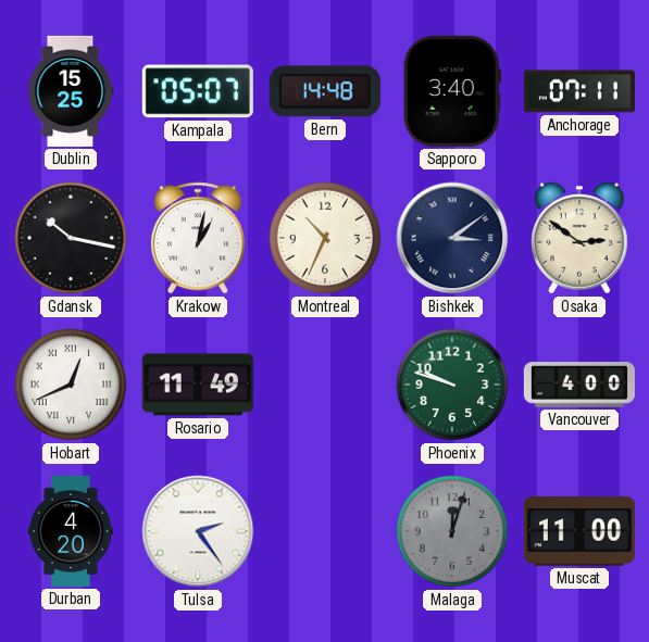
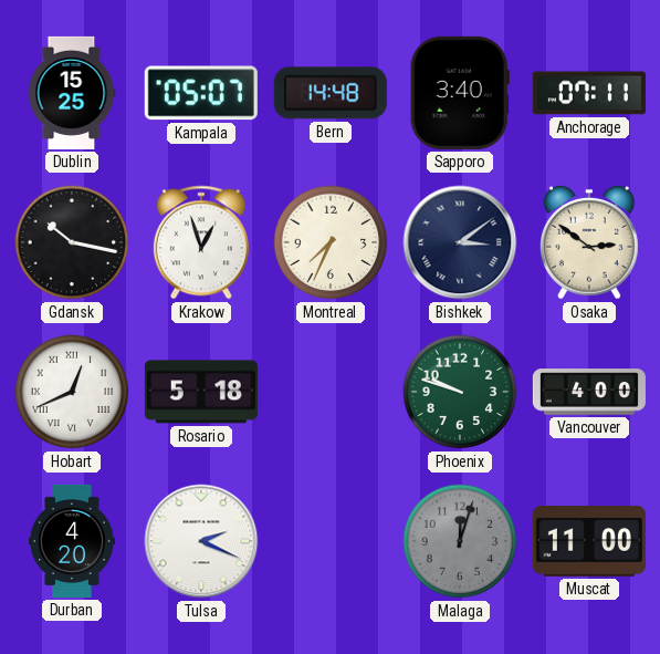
Krakow: 1:02 -> 12:57
Montreal: 10:34 -> 7:34
Rosario: 11:49 -> 5:18
Tulsa: 2:24 -> 2:19
